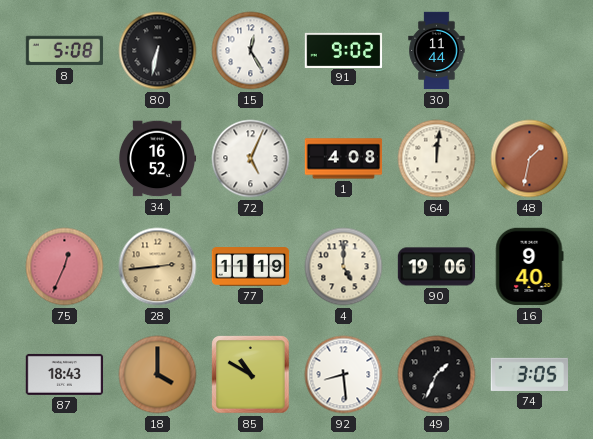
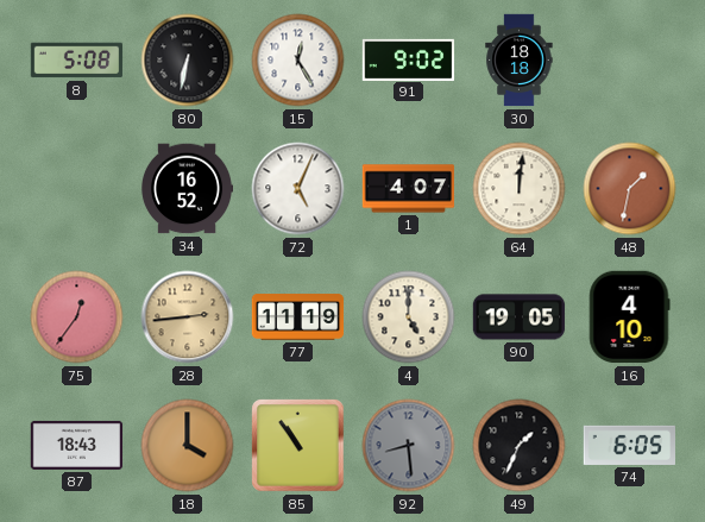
30: 11:44 -> 18:18
1: 4:08 -> 4:07
75: 12:34 -> 12:36
90: 19:06 -> 19:05
16: 9:40 -> 4:10
85: 10:50 -> 10:54
92 dial: white -> grey
74: 3:05 -> 6:05
